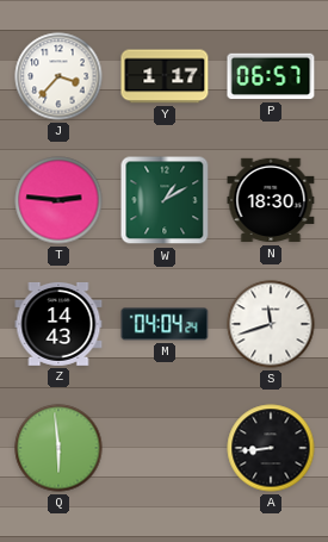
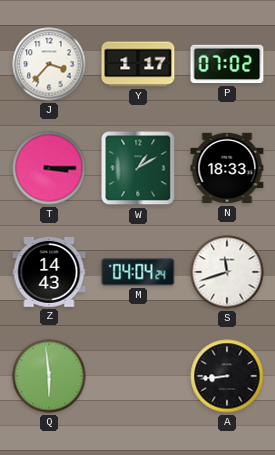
P: 06:57 -> 07:02
T: 2:46 -> 3:15
N: 18:30 -> 18:33
